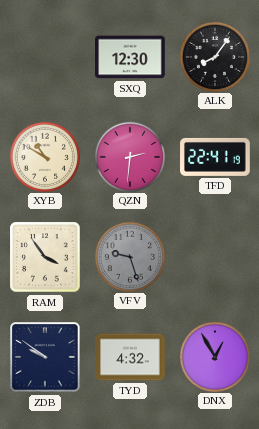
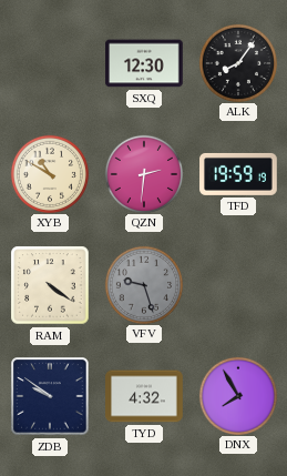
TFD: 22:41 -> 19:59
RAM: 3:54 -> 4:21
DNX: 12:55 -> 7:55
